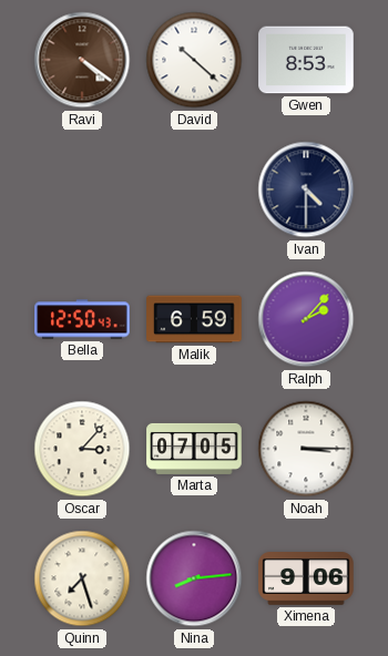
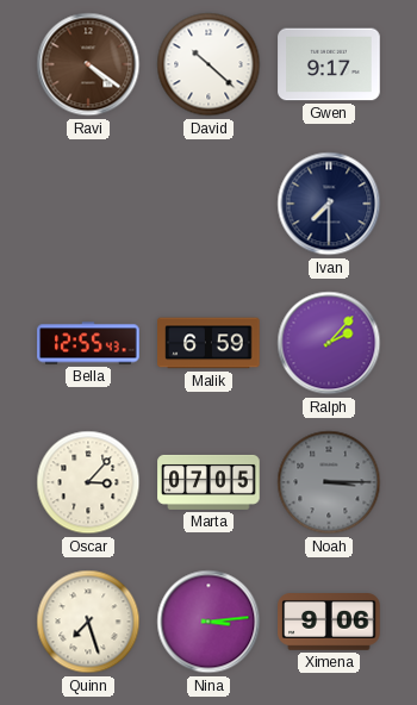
Gwen: 8:53 -> 9:17
Ivan: 4:30 -> 7:30
Bella: 12:50 -> 12:55
Noah dial: white -> grey
Nina: 8:14 -> 3:14
